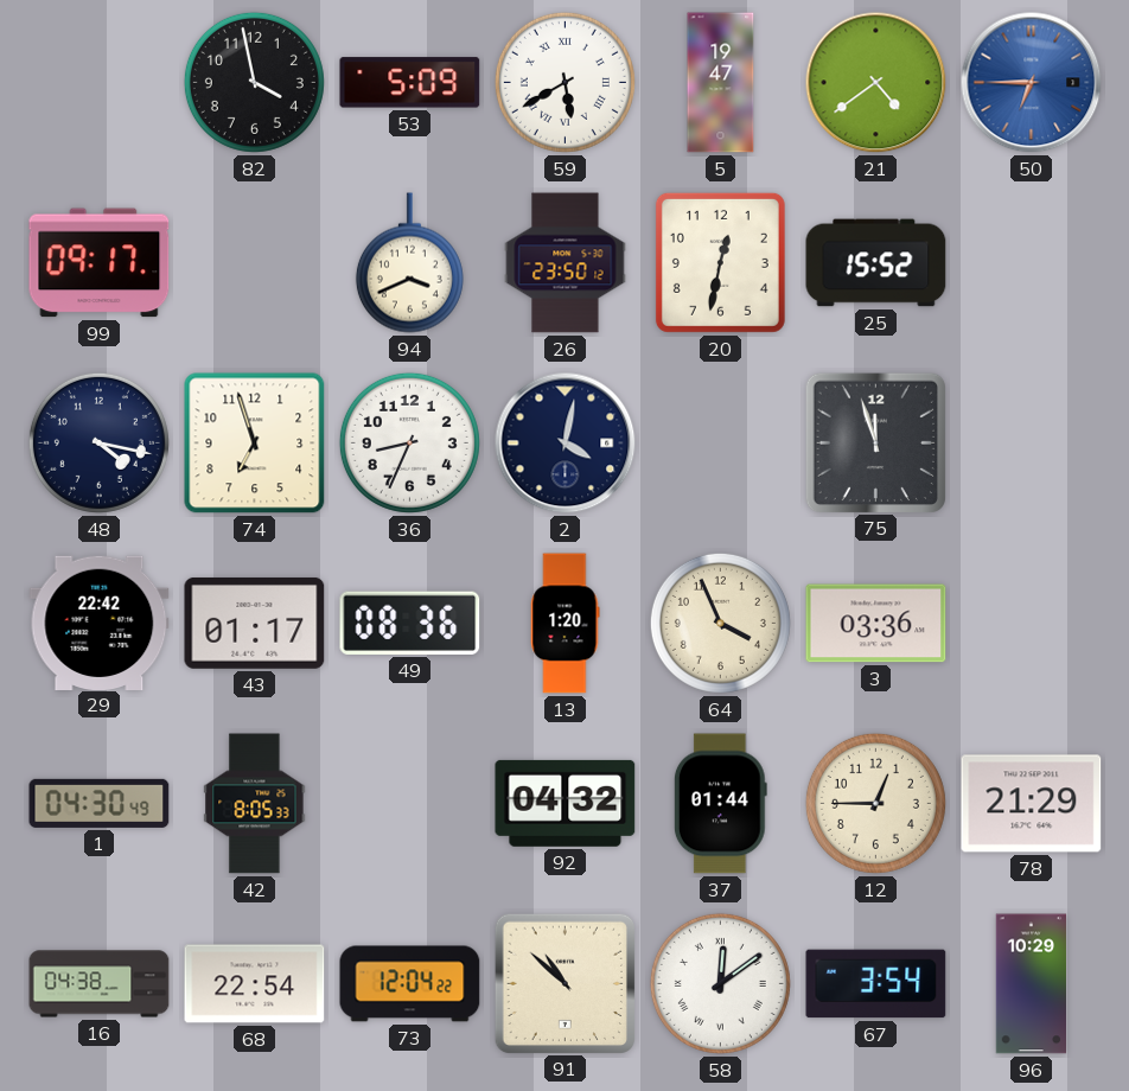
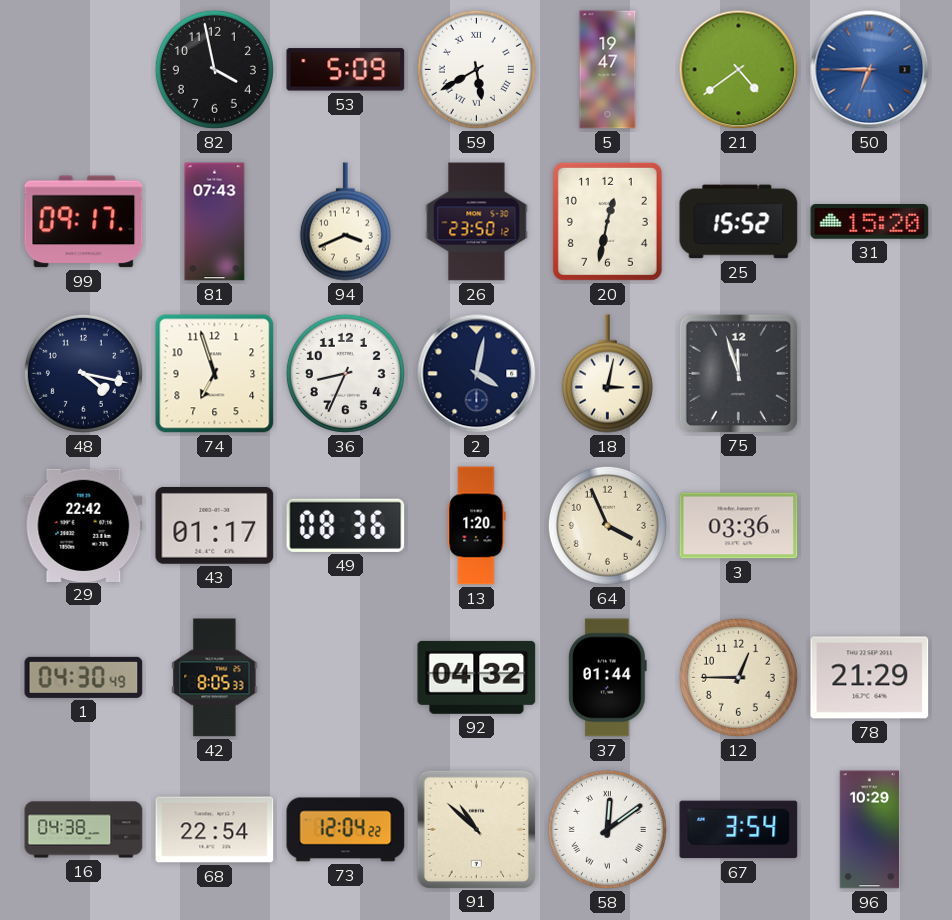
81: none -> 07:43
31: none -> 15:20
18: none -> 3:02
